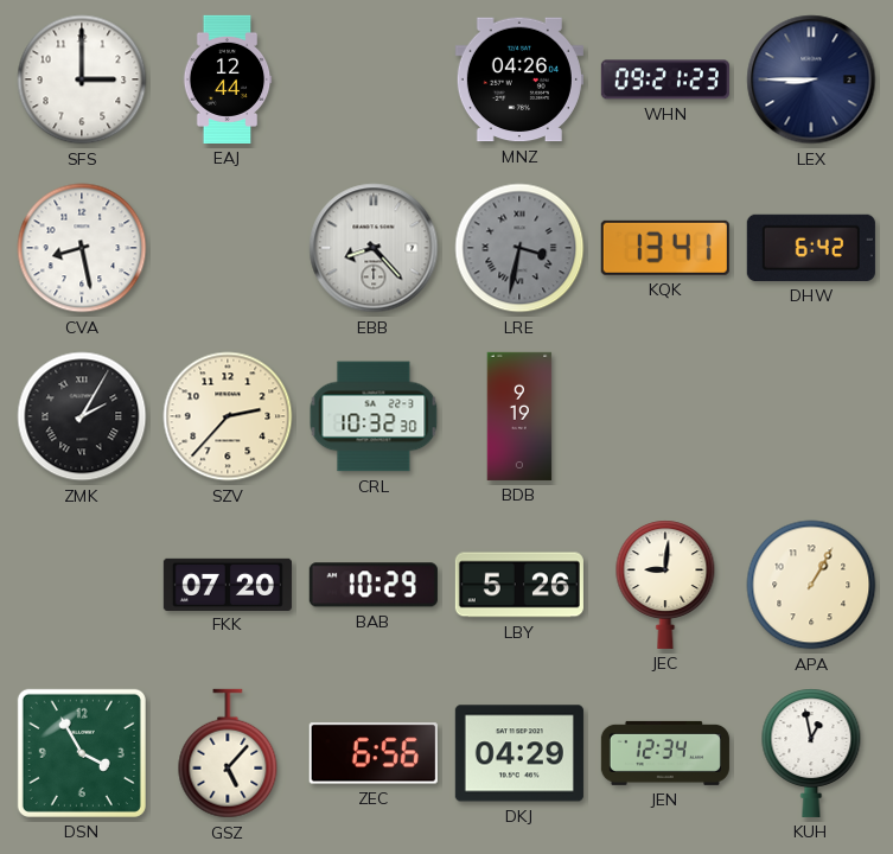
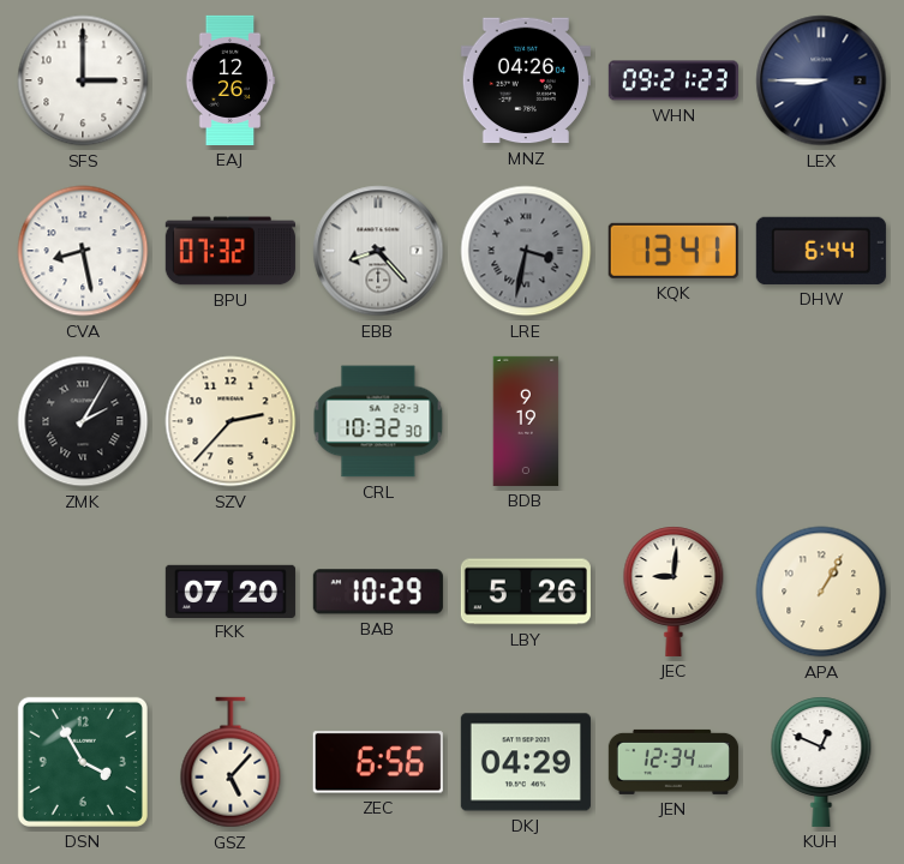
EAJ: 12:44 -> 12:26
BPU: none -> 07:32
DHW: 6:42 -> 6:44
KUH: 12:58 -> 12:49
